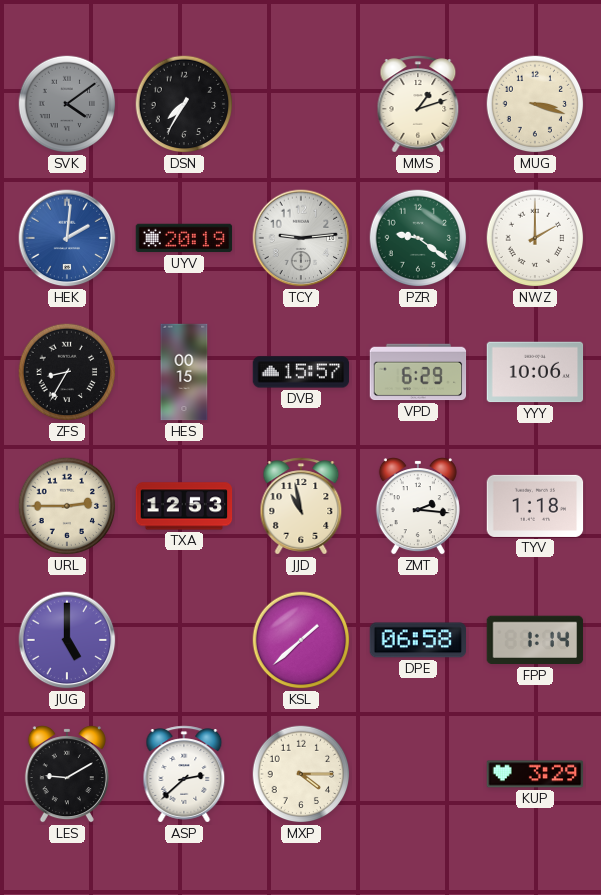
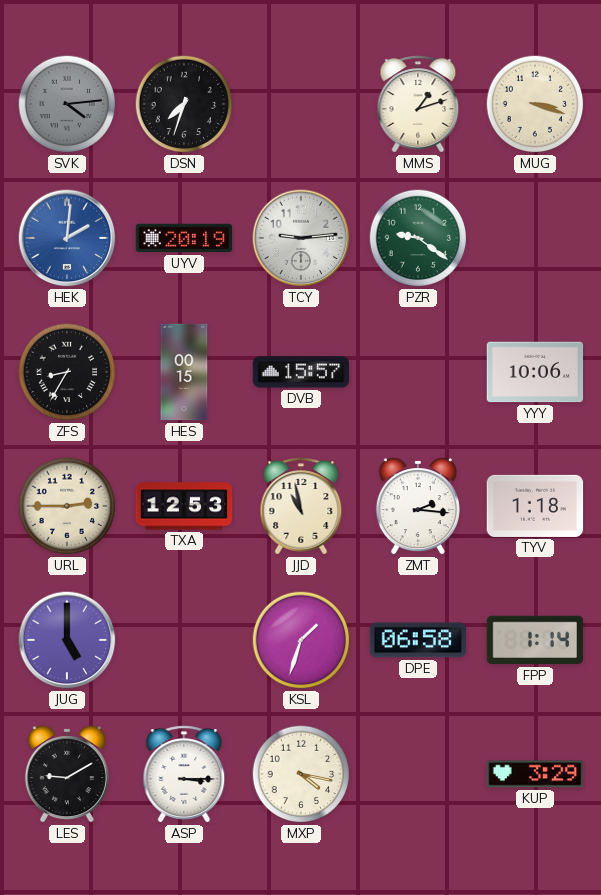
SVK: 4:09 -> 4:14
DSN: 7:35 -> 7:33
NWZ: 2:00 -> none
VPD: 6:29 -> none
KSL: 1:38 -> 1:33
ASP: 2:38 -> 3:15
MXP: 4:15 -> 4:17
